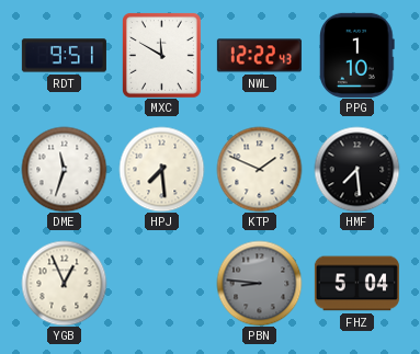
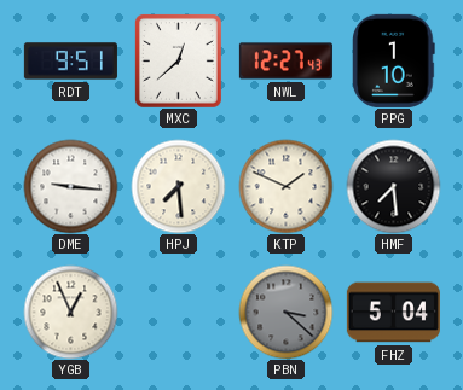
MXC: 11:50 -> 12:38
NWL: 12:22 -> 12:27
DME: 11:33 -> 9:16
PBN: 8:46 -> 3:22
